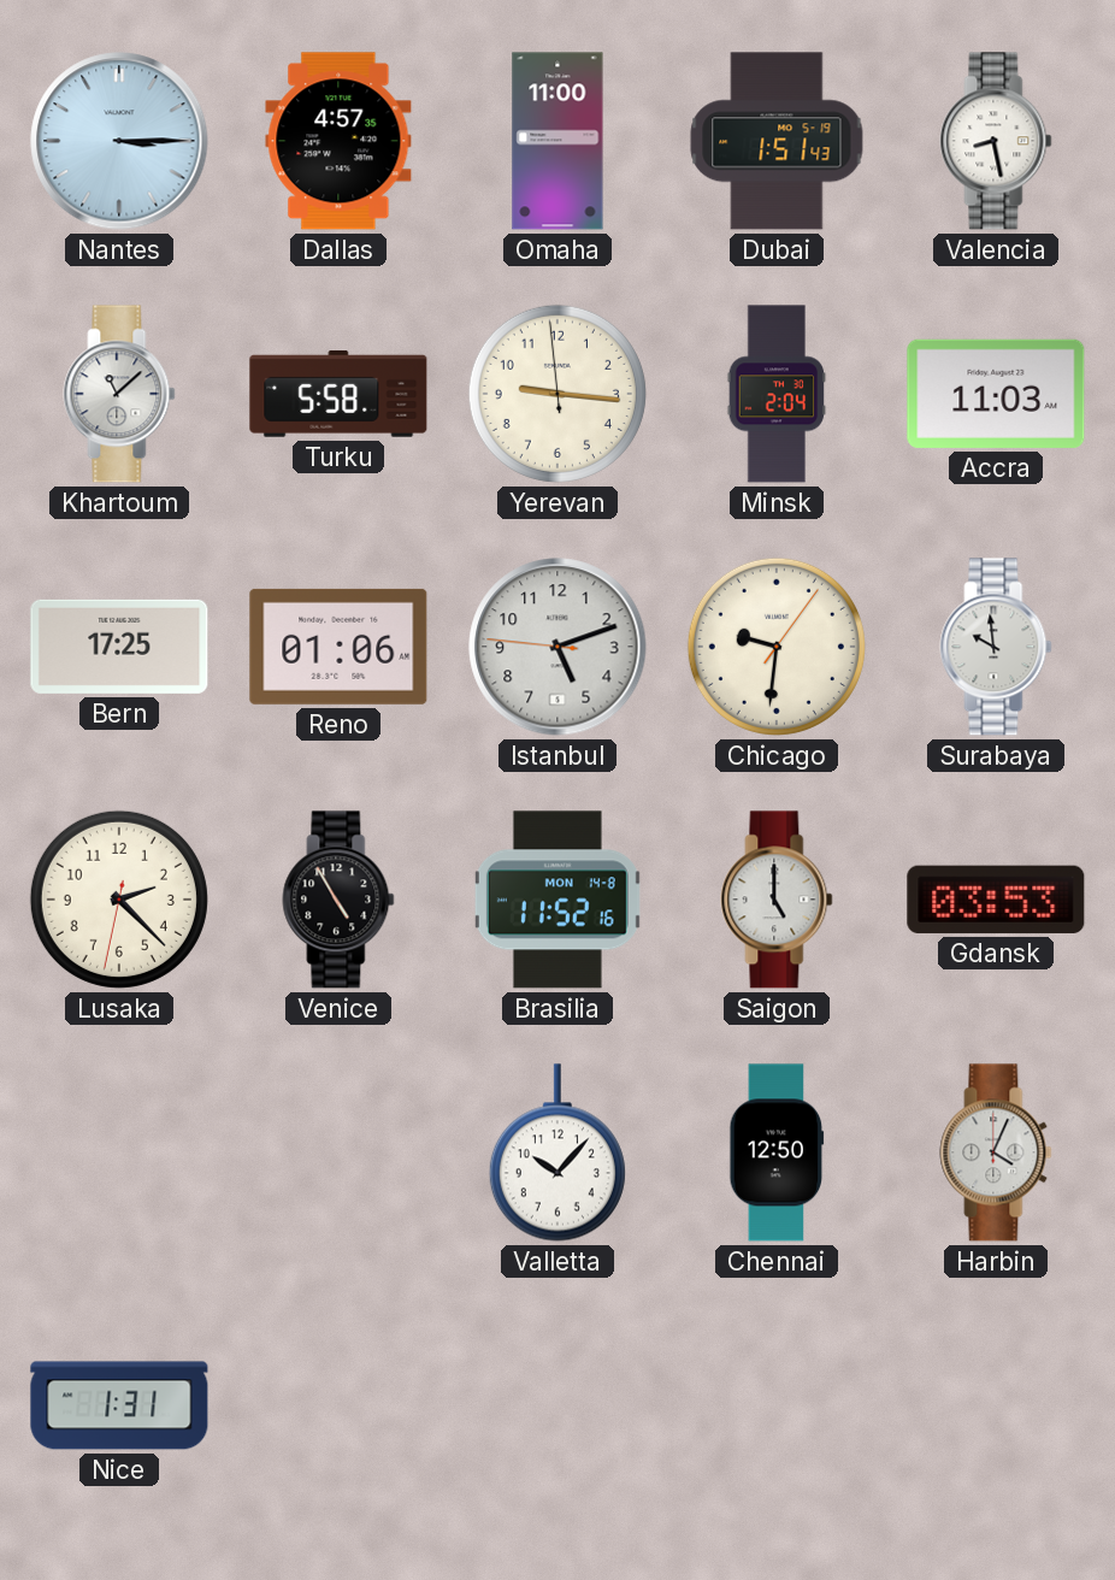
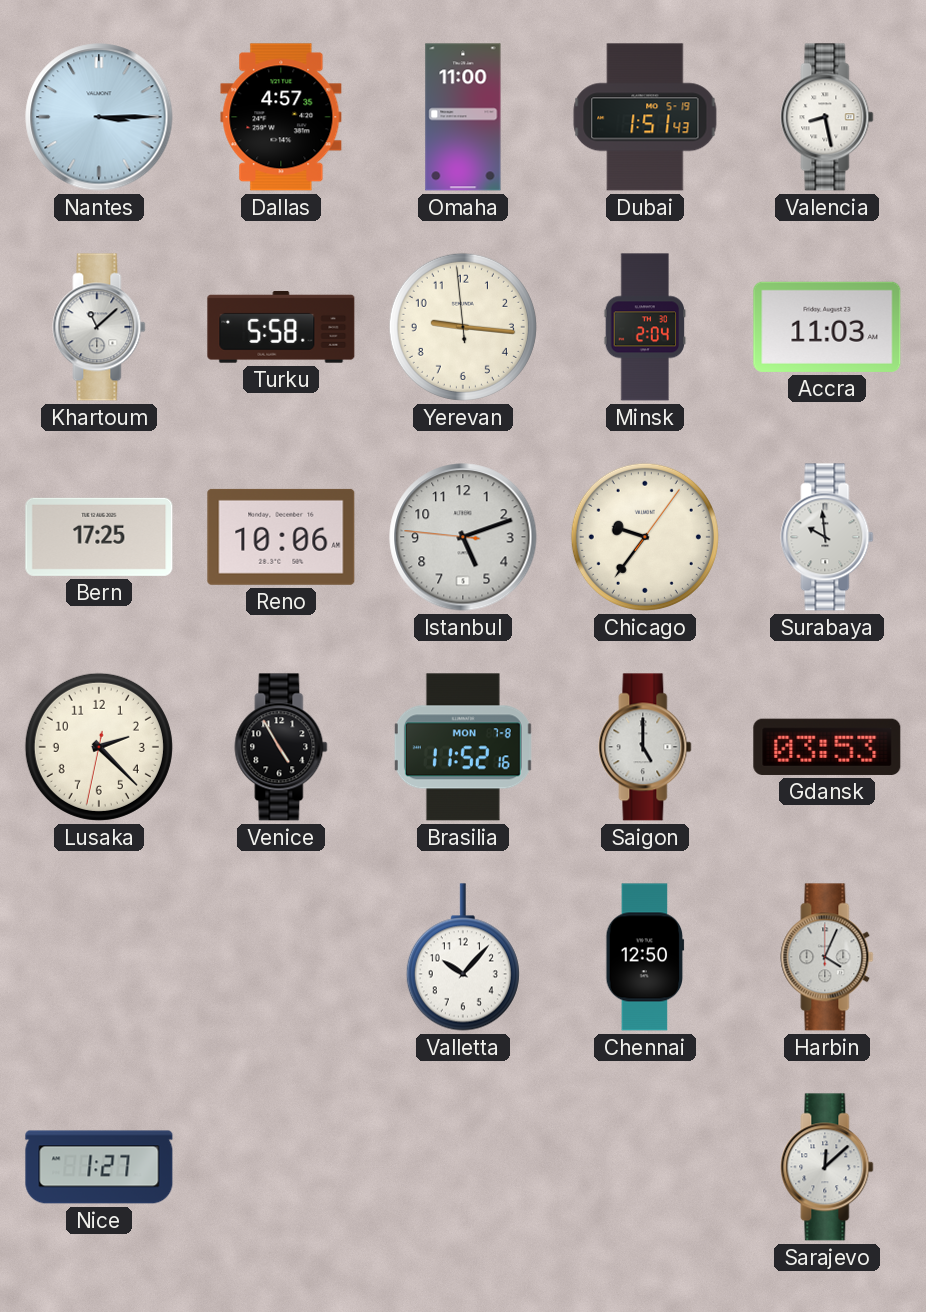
Reno: 01:06 -> 10:06
Chicago: 9:31 -> 9:36
Brasilia date: MON 14-8 -> MON 7-8
Nice: 1:31 -> 1:27
Sarajevo: none -> 12:08
